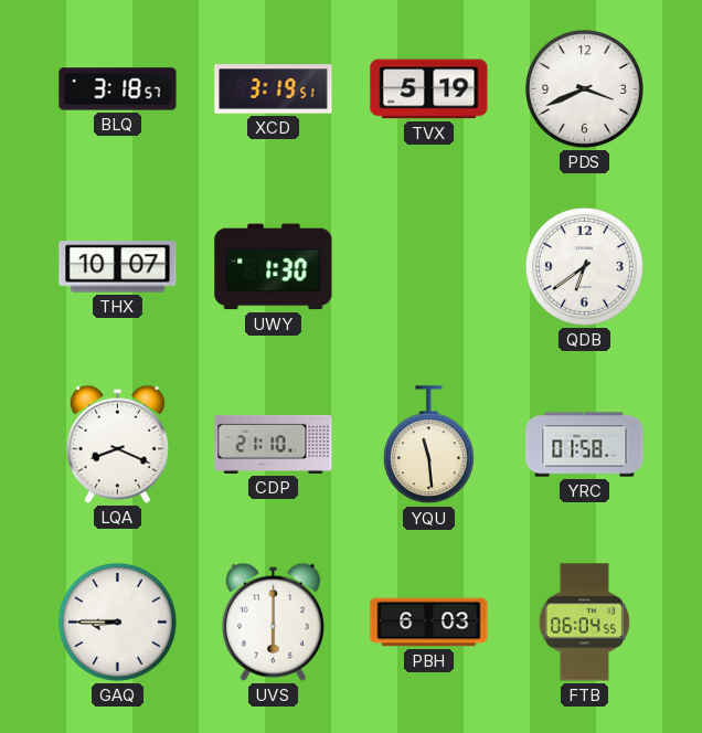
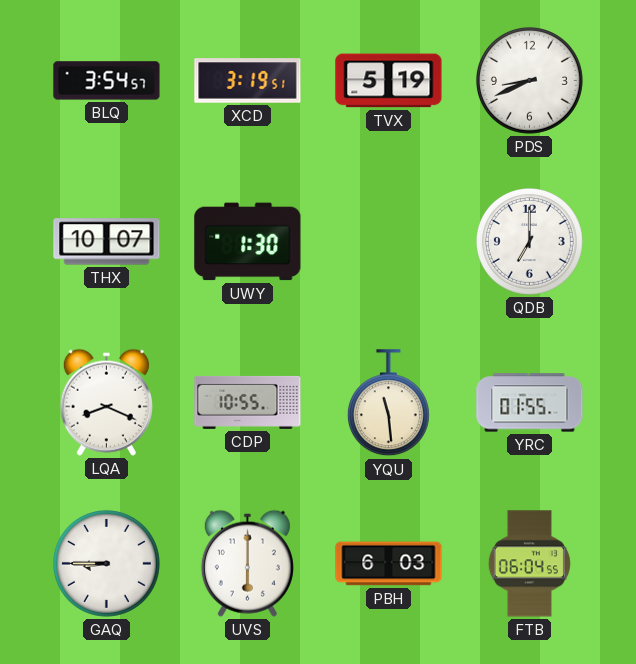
BLQ: 3:18 -> 3:54
PDS: 3:41 -> 8:41
QDB: 6:39 -> 7:00
CDP: 21:10 -> 10:55
YRC: 01:58 -> 01:55
